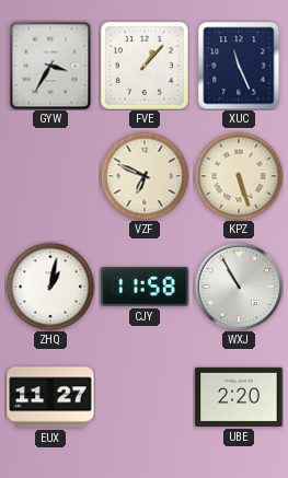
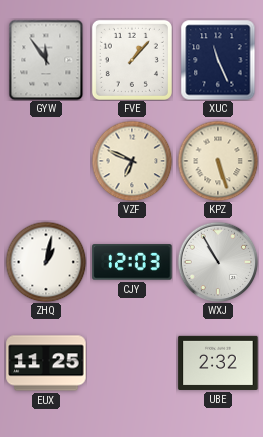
GYW: 3:35 -> 11:54
CJY: 11:58 -> 12:03
EUX: 11:27 -> 11:25
UBE: 2:20 -> 2:32
